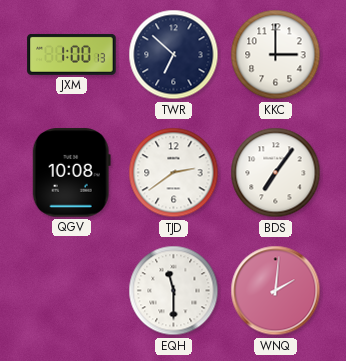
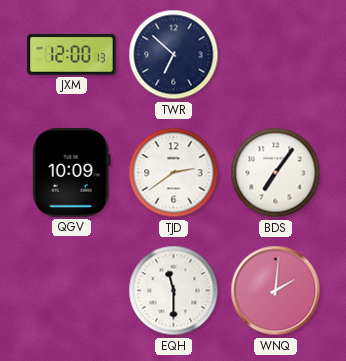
JXM: 1:00 -> 12:00
KKC: 3:00 -> none
QGV: 10:08 -> 10:09
